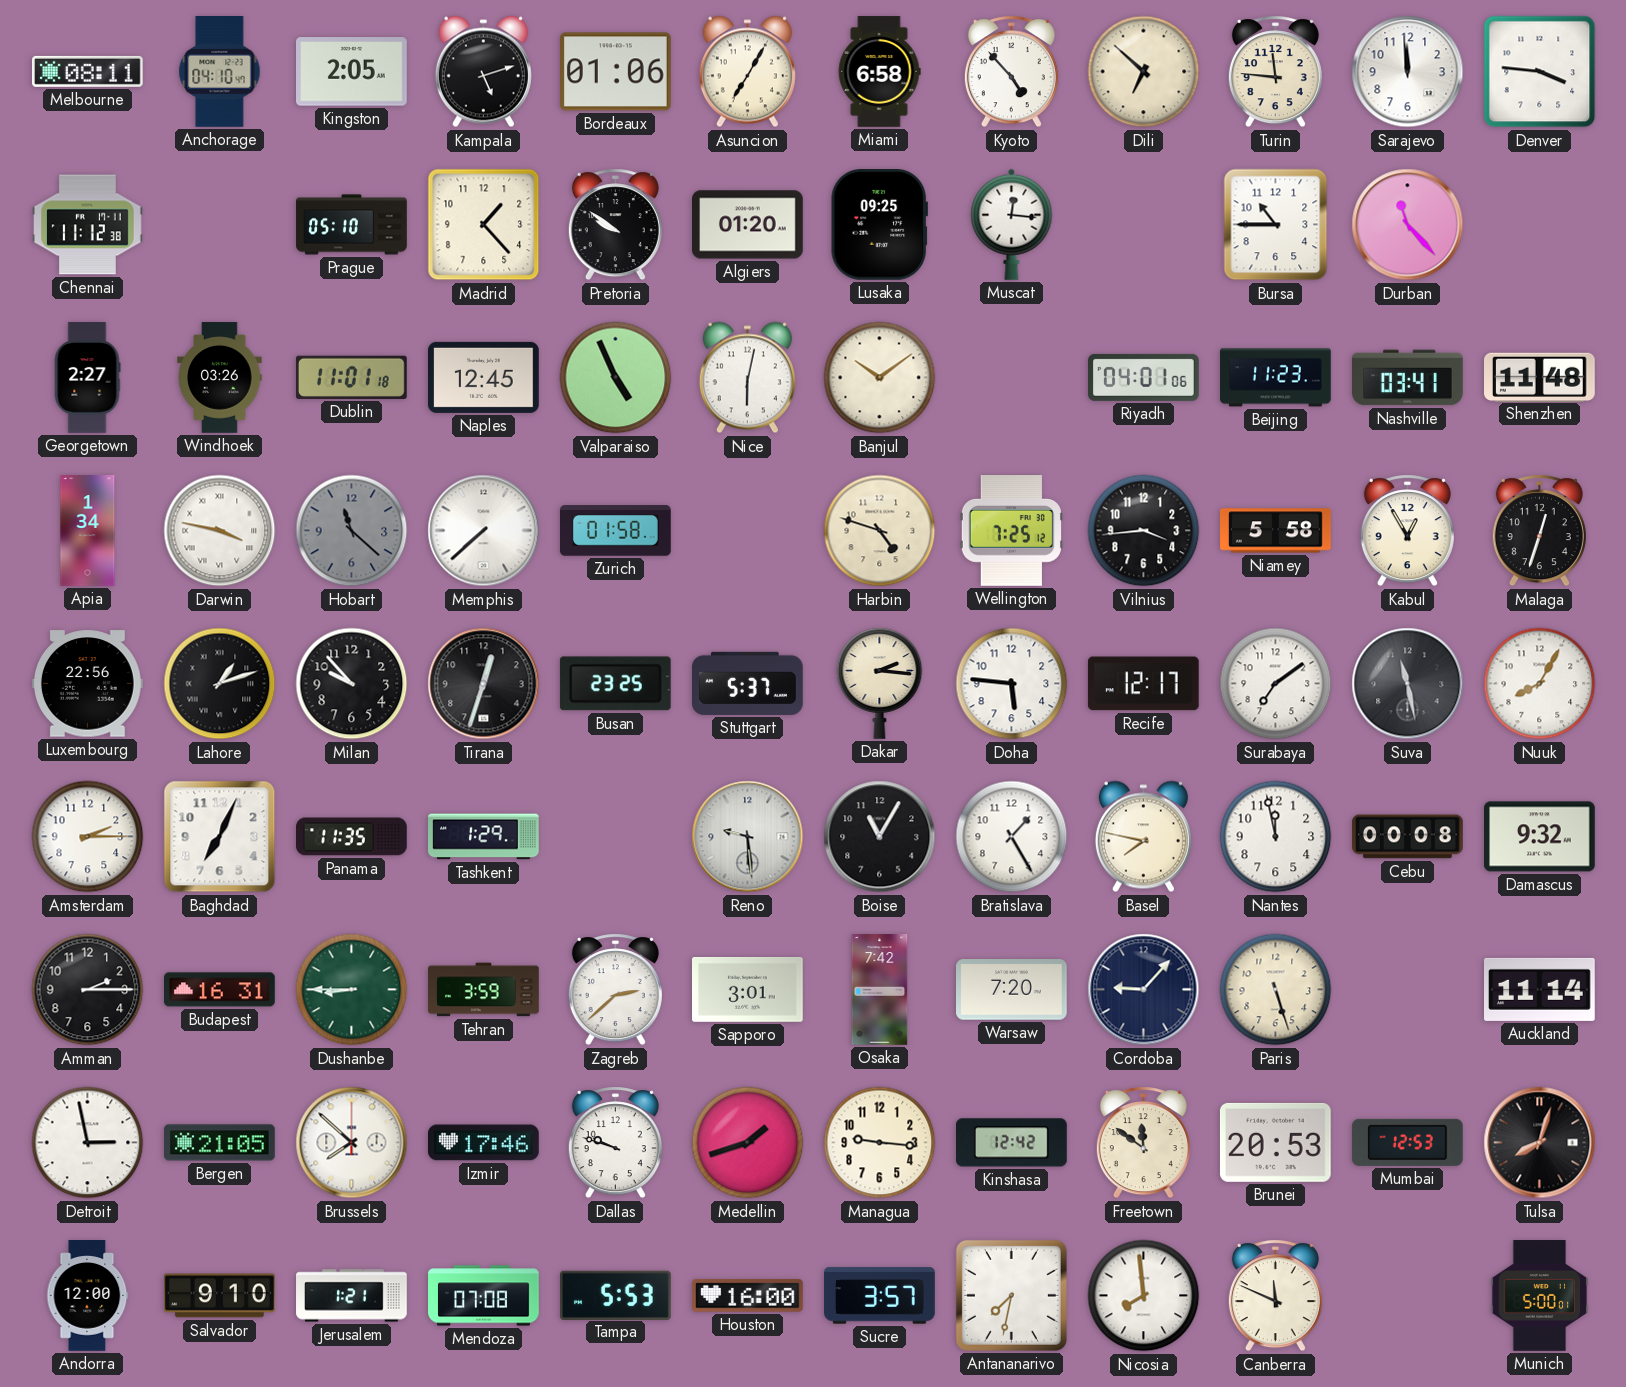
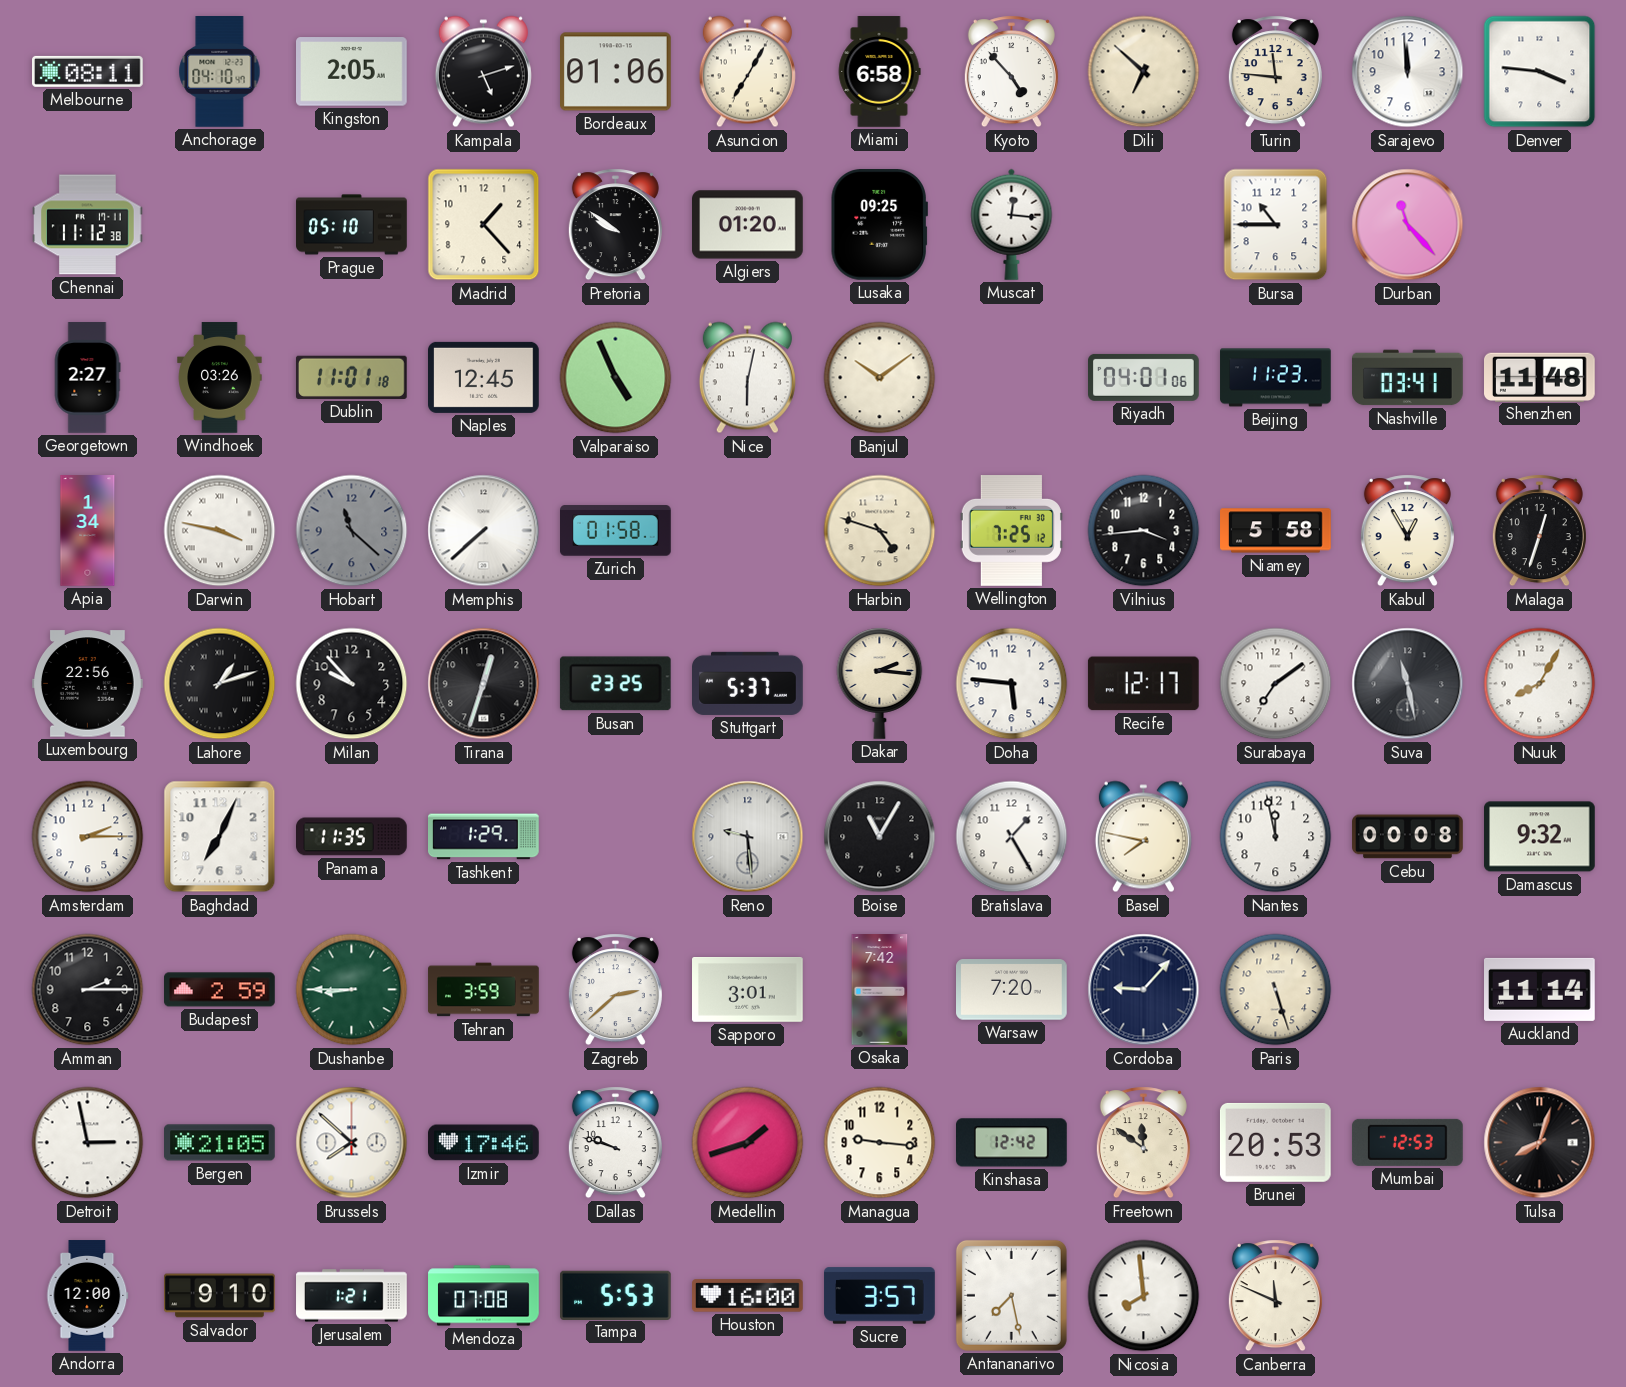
Budapest: 16:31 -> 2:59
Antananarivo: 7:32 -> 7:28
Munich: 5:00 -> none
